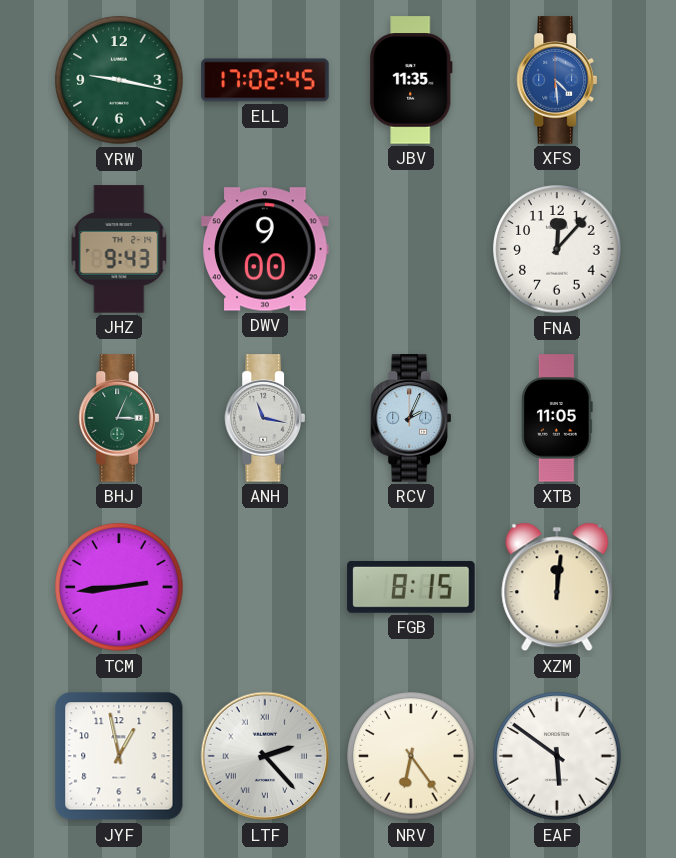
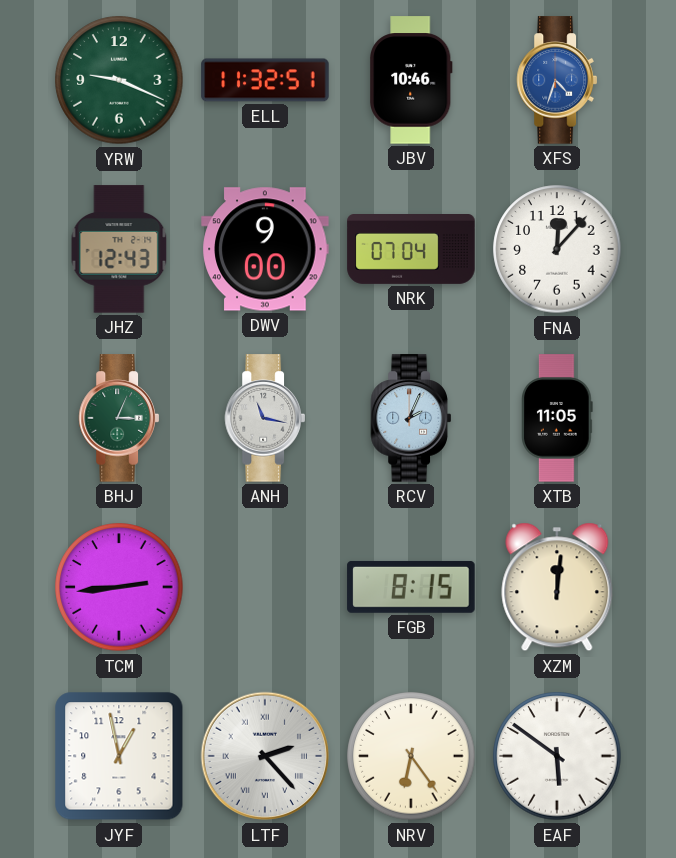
YRW: 9:17 -> 9:19
ELL: 17:02 -> 11:32
JBV: 11:35 -> 10:46
XFS: 4:29 -> 4:33
JHZ: 9:43 -> 12:43
NRK: none -> 07:04
